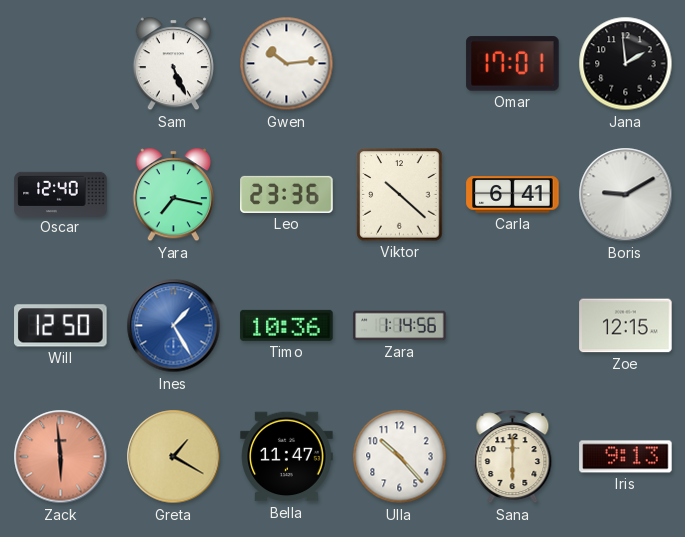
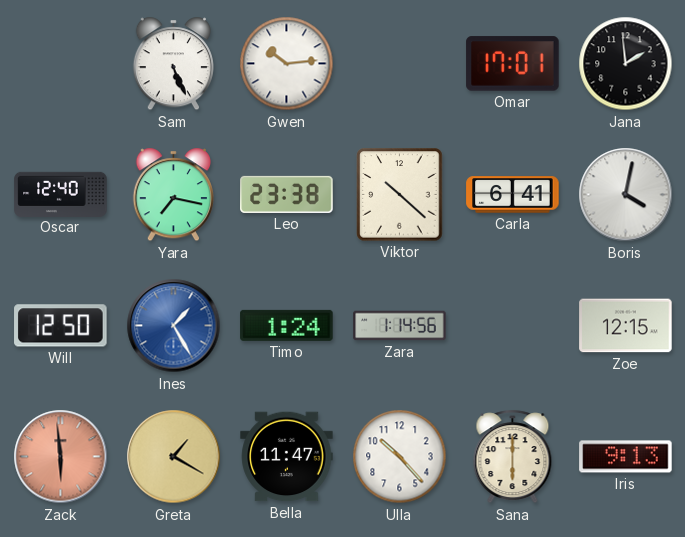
Leo: 23:36 -> 23:38
Boris: 9:10 -> 4:02
Timo: 10:36 -> 1:24
